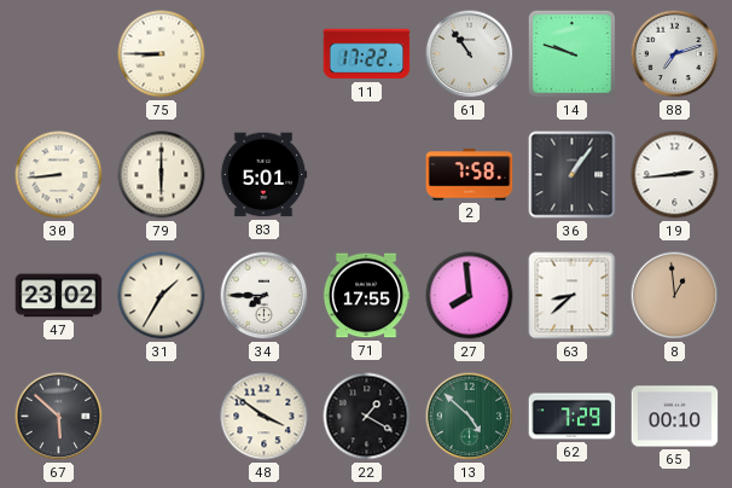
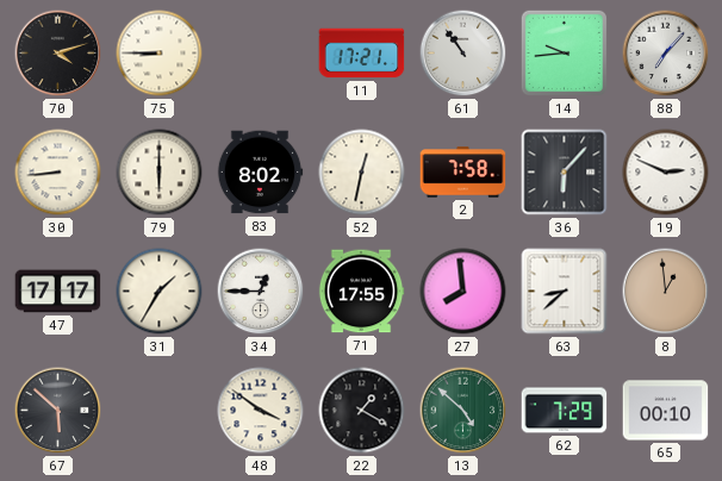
70: none -> 4:12
11: 17:22 -> 17:21
14: 9:48 -> 9:44
88: 7:12 -> 7:07
83: 5:01 -> 8:02
52: none -> 12:32
36: 1:06 -> 6:07
19: 2:44 -> 2:49
47: 23:02 -> 17:17
34: 7:45 -> 12:45
